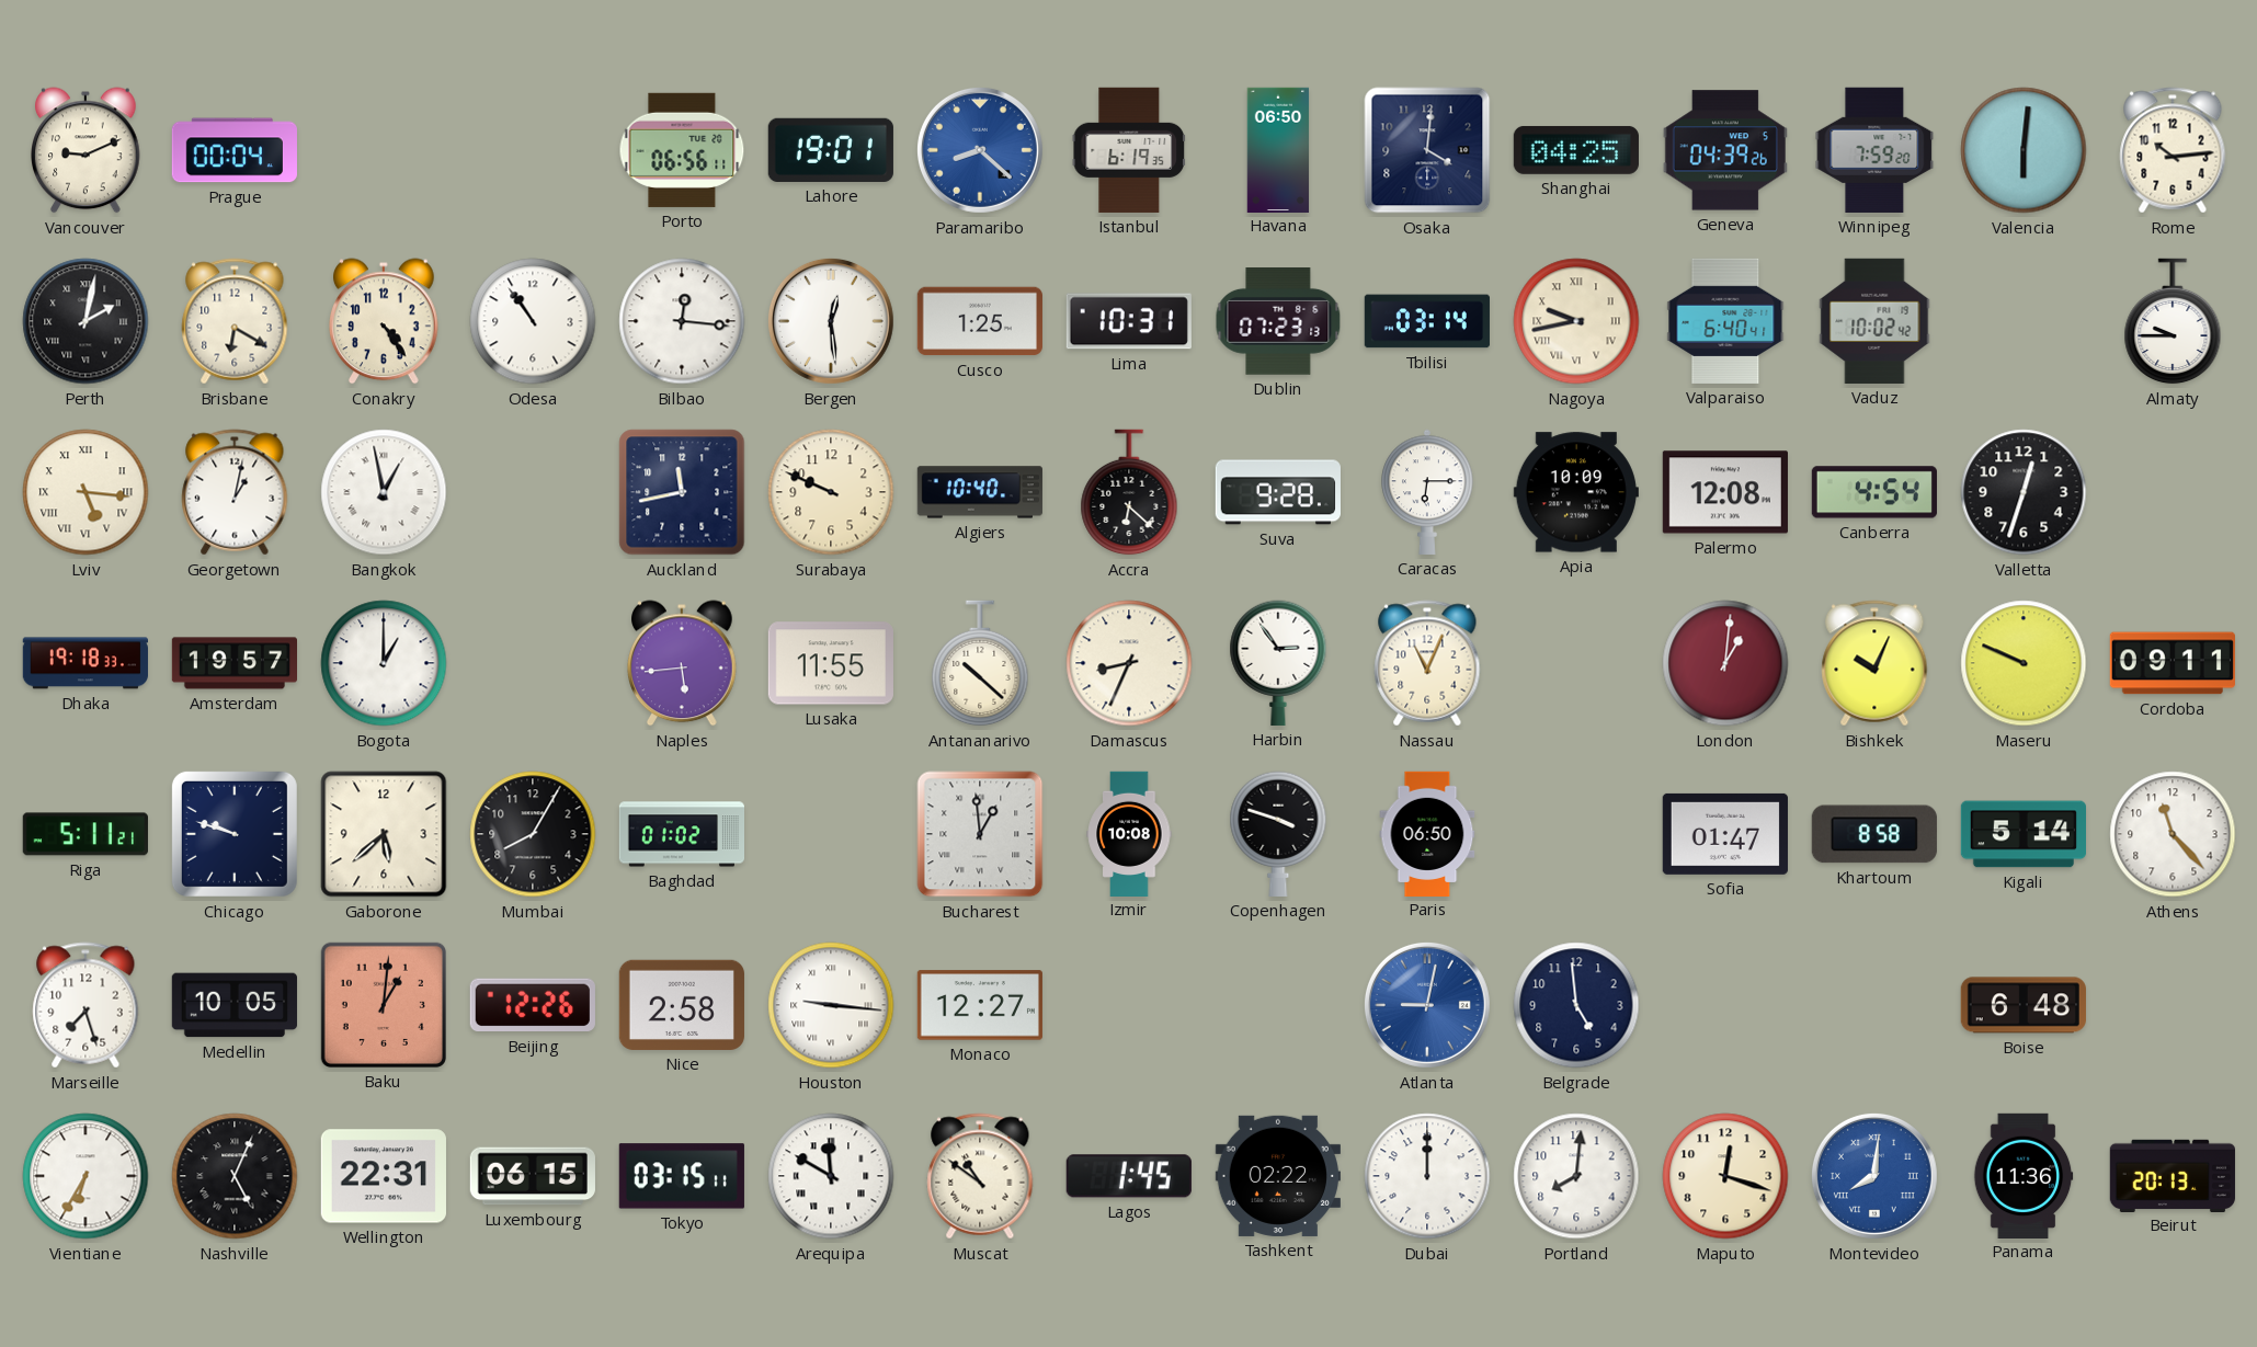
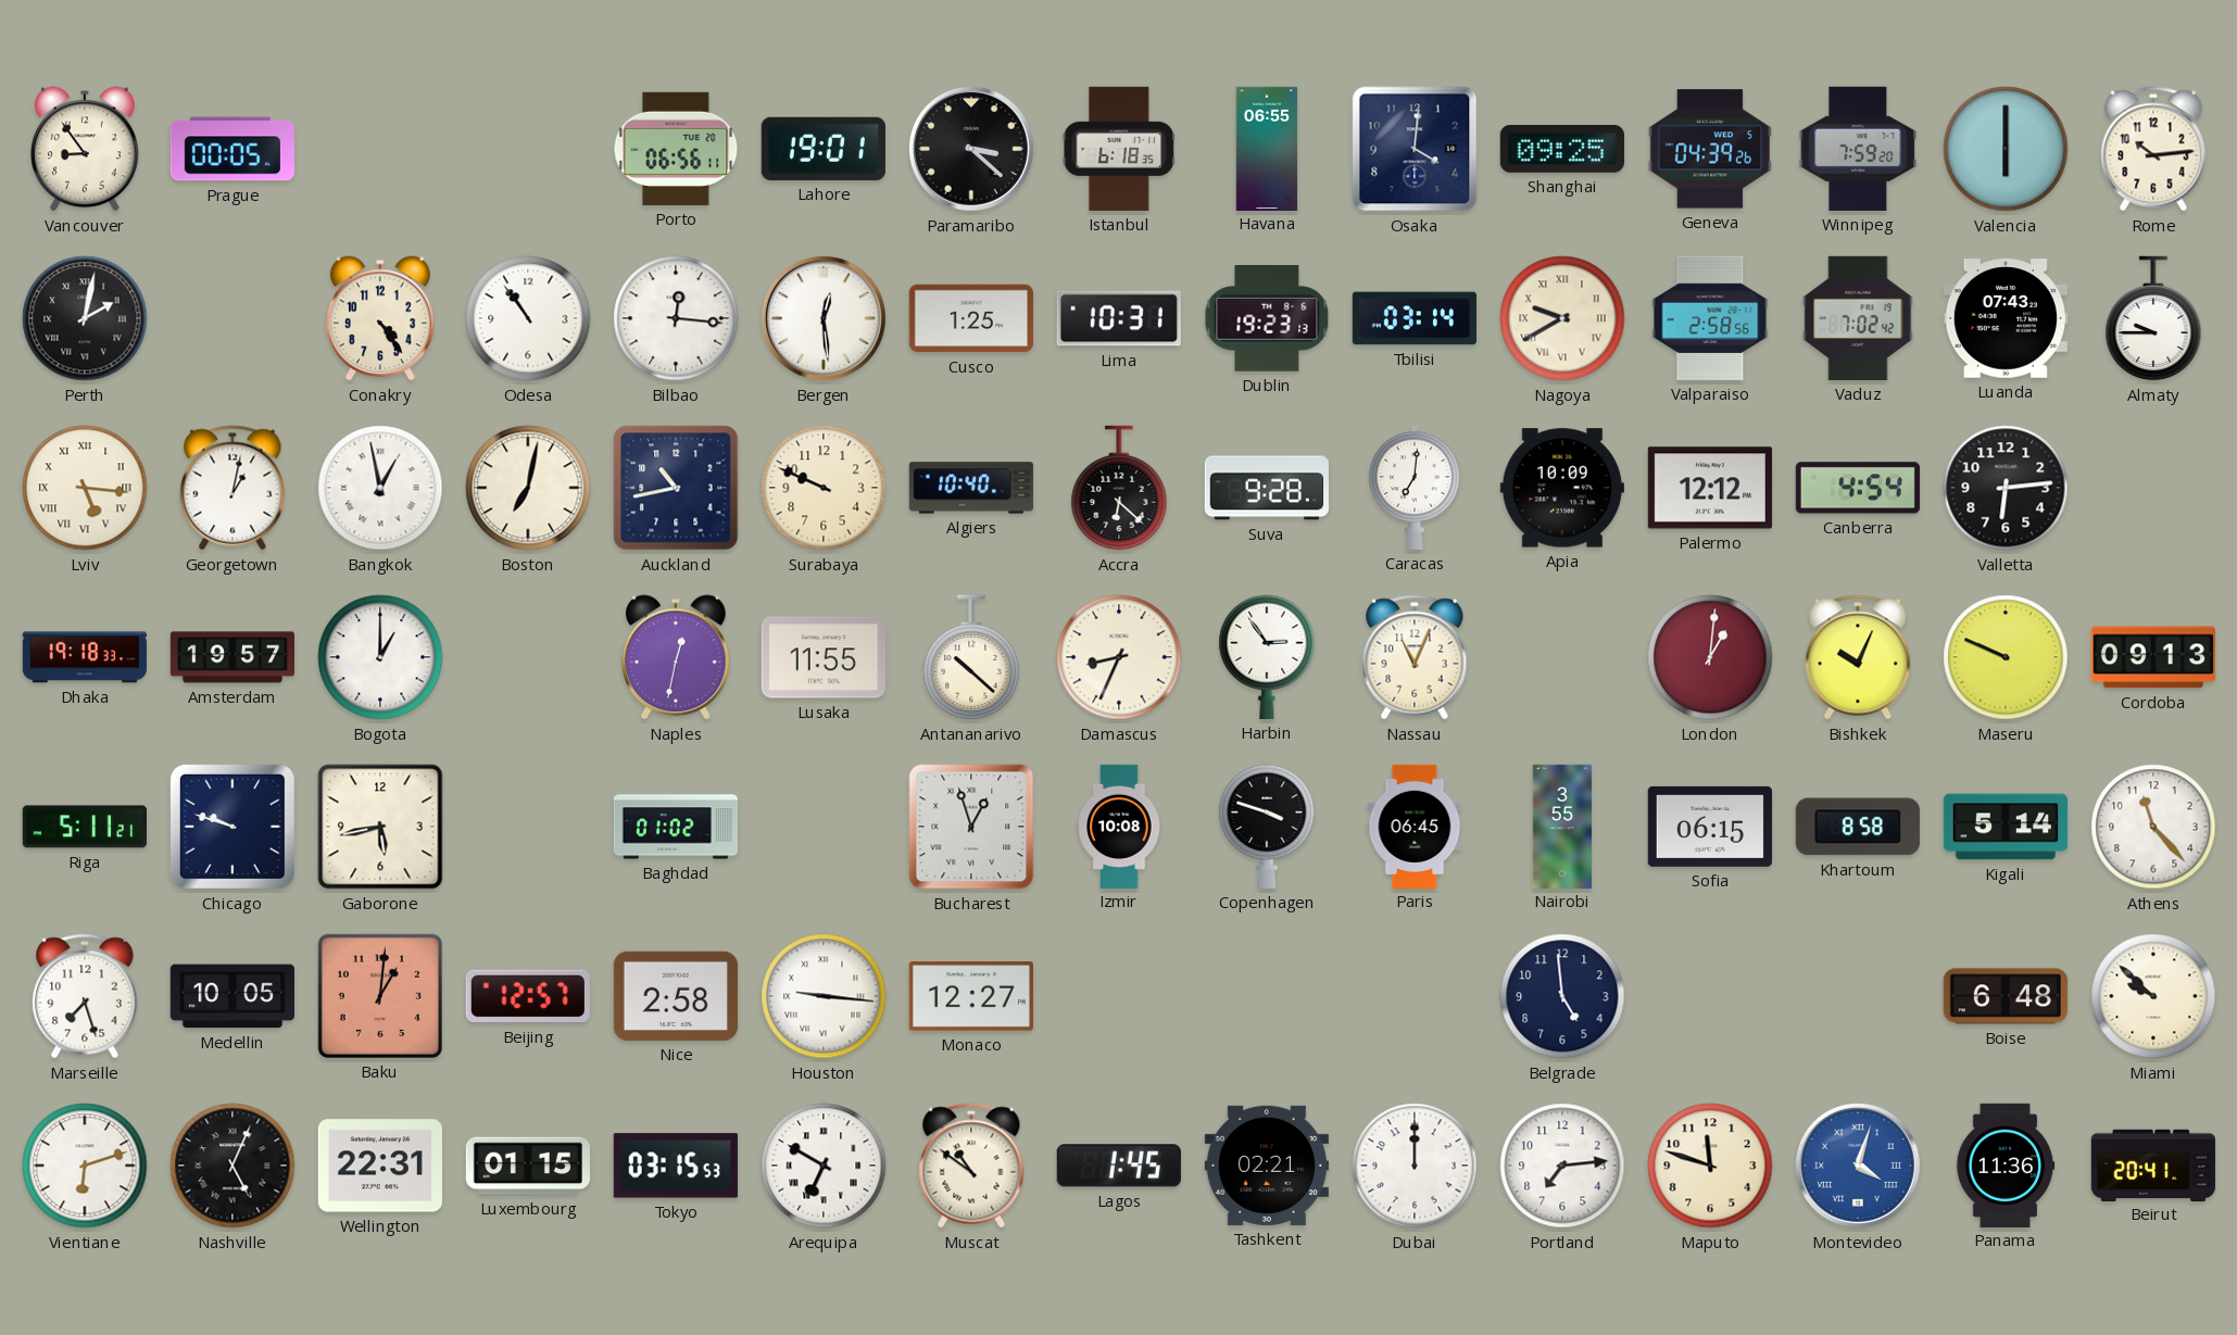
Vancouver: 9:11 -> 8:54
Prague: 00:04 -> 00:05
Paramaribo: 8:22 -> 3:22
Paramaribo dial: blue -> black
Istanbul: 6:19 -> 6:18
Havana: 06:50 -> 06:55
Shanghai: 04:25 -> 09:25
Valencia: 6:01 -> 6:00
Brisbane: 6:20 -> none
Dublin: 07:23 -> 19:23
Nagoya: 9:43 -> 9:40
Valparaiso: 6:40 -> 2:58
Vaduz: 10:02 -> 7:02
Luanda: none -> 07:43
Boston: none -> 7:02
Auckland: 11:43 -> 10:43
Caracas: 6:15 -> 7:01
Palermo: 12:08 -> 12:12
Valletta: 12:33 -> 6:14
Naples: 5:44 -> 12:32
Cordoba: 09:11 -> 09:13
Gaborone: 5:38 -> 5:43
Mumbai: 8:05 -> none
Bucharest: 12:59 -> 12:57
Paris: 06:50 -> 06:45
Nairobi: none -> 3:55
Sofia: 01:47 -> 06:15
Beijing: 12:26 -> 12:57
Atlanta: 9:02 -> none
Miami: none -> 9:52
Vientiane: 6:35 -> 6:12
Luxembourg: 06:15 -> 01:15
Tokyo: 03:15:11 -> 03:15:53
Arequipa: 11:50 -> 6:50
Tashkent: 02:22 -> 02:21
Portland: 8:01 -> 7:14
Maputo: 12:18 -> 11:48
Montevideo: 8:01 -> 4:03
Beirut: 20:13 -> 20:41
